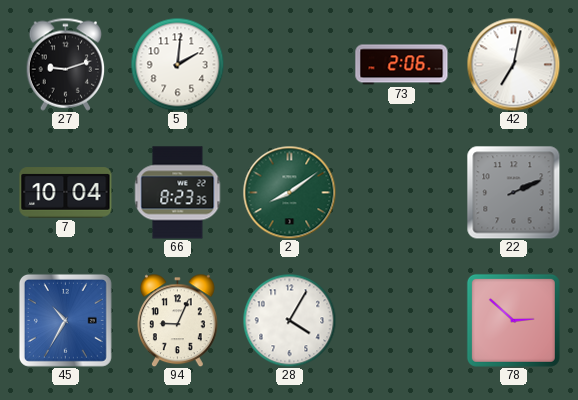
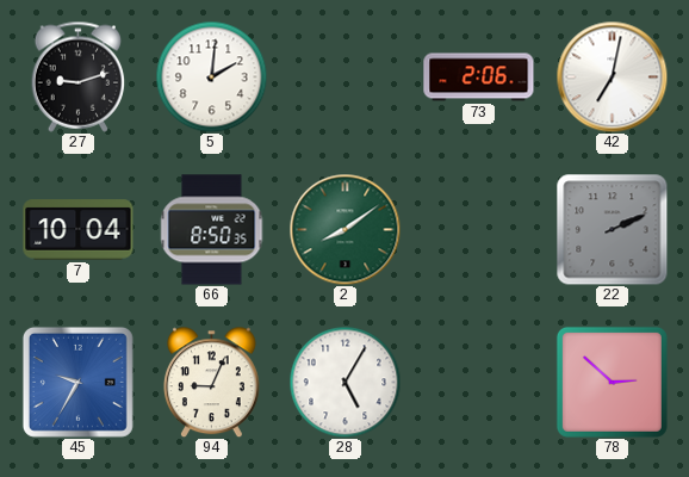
66: 8:23 -> 8:50
45: 10:35 -> 9:35
28: 4:05 -> 5:05
